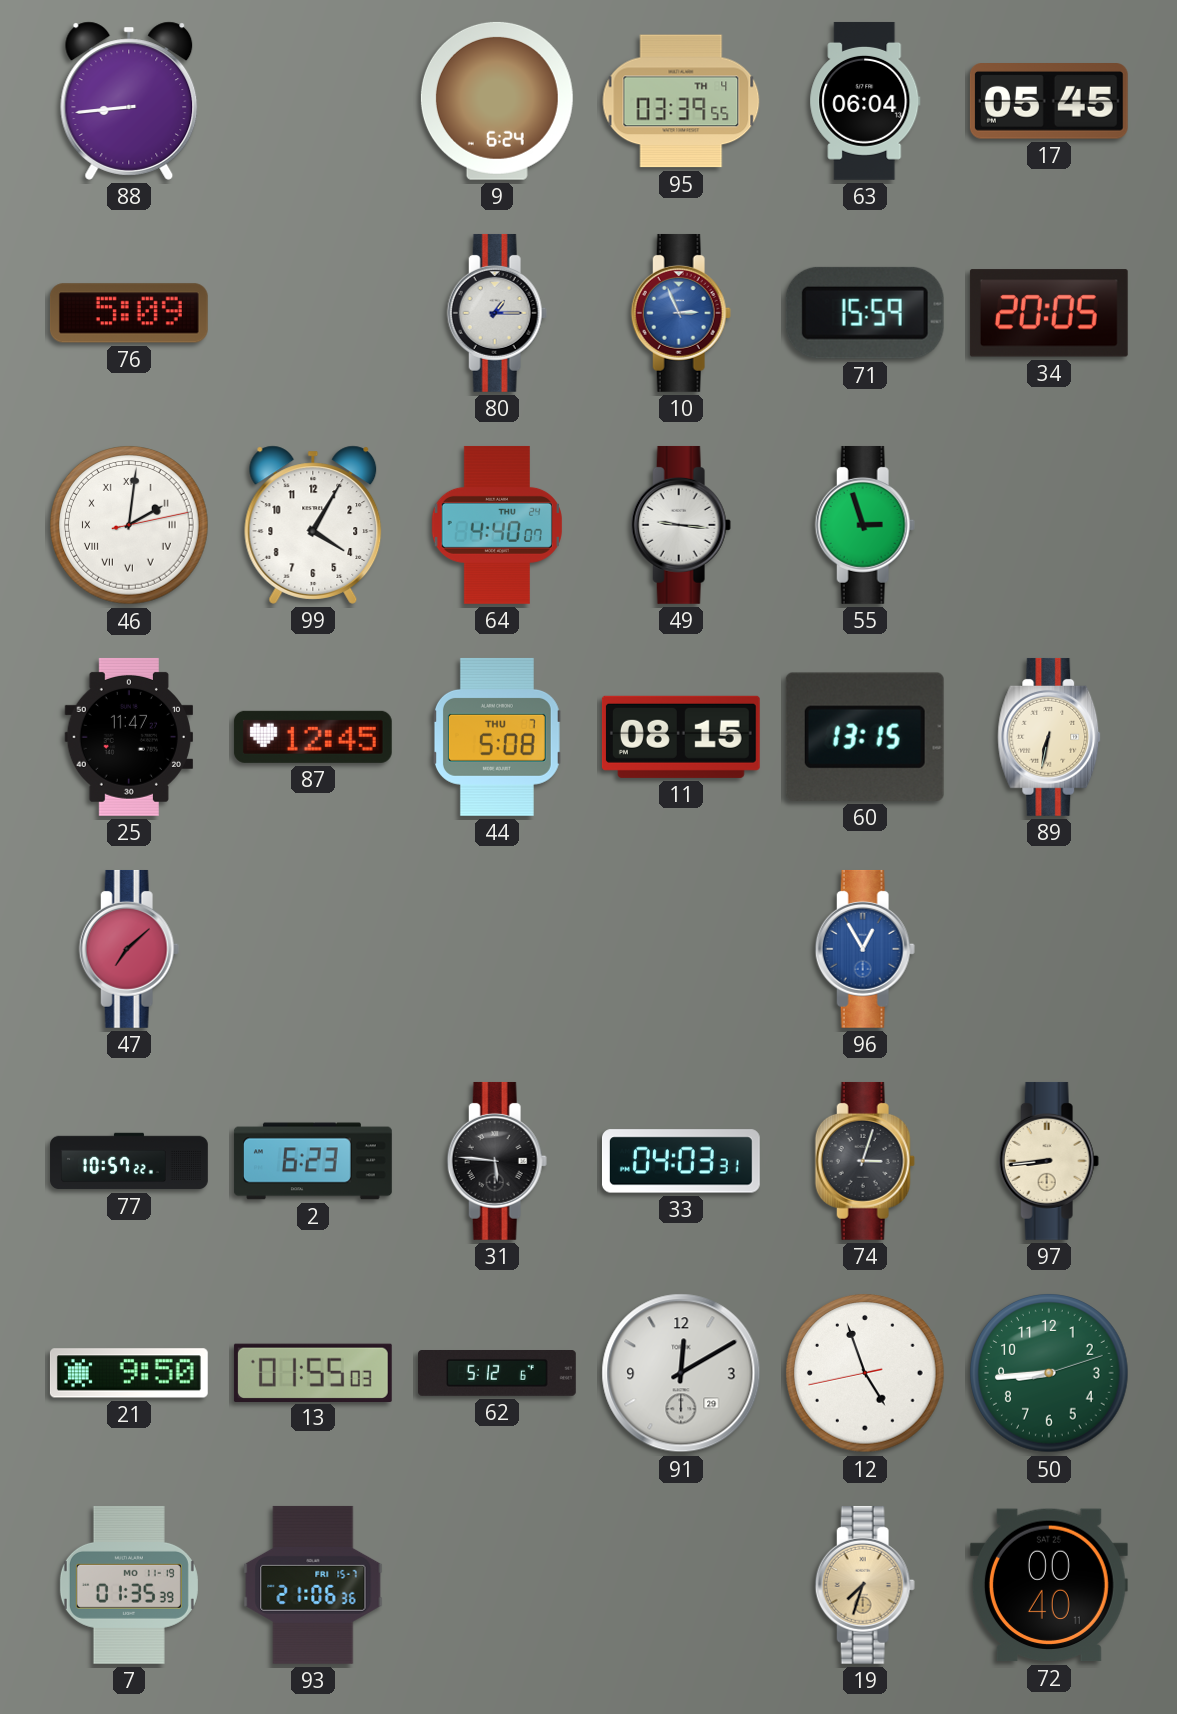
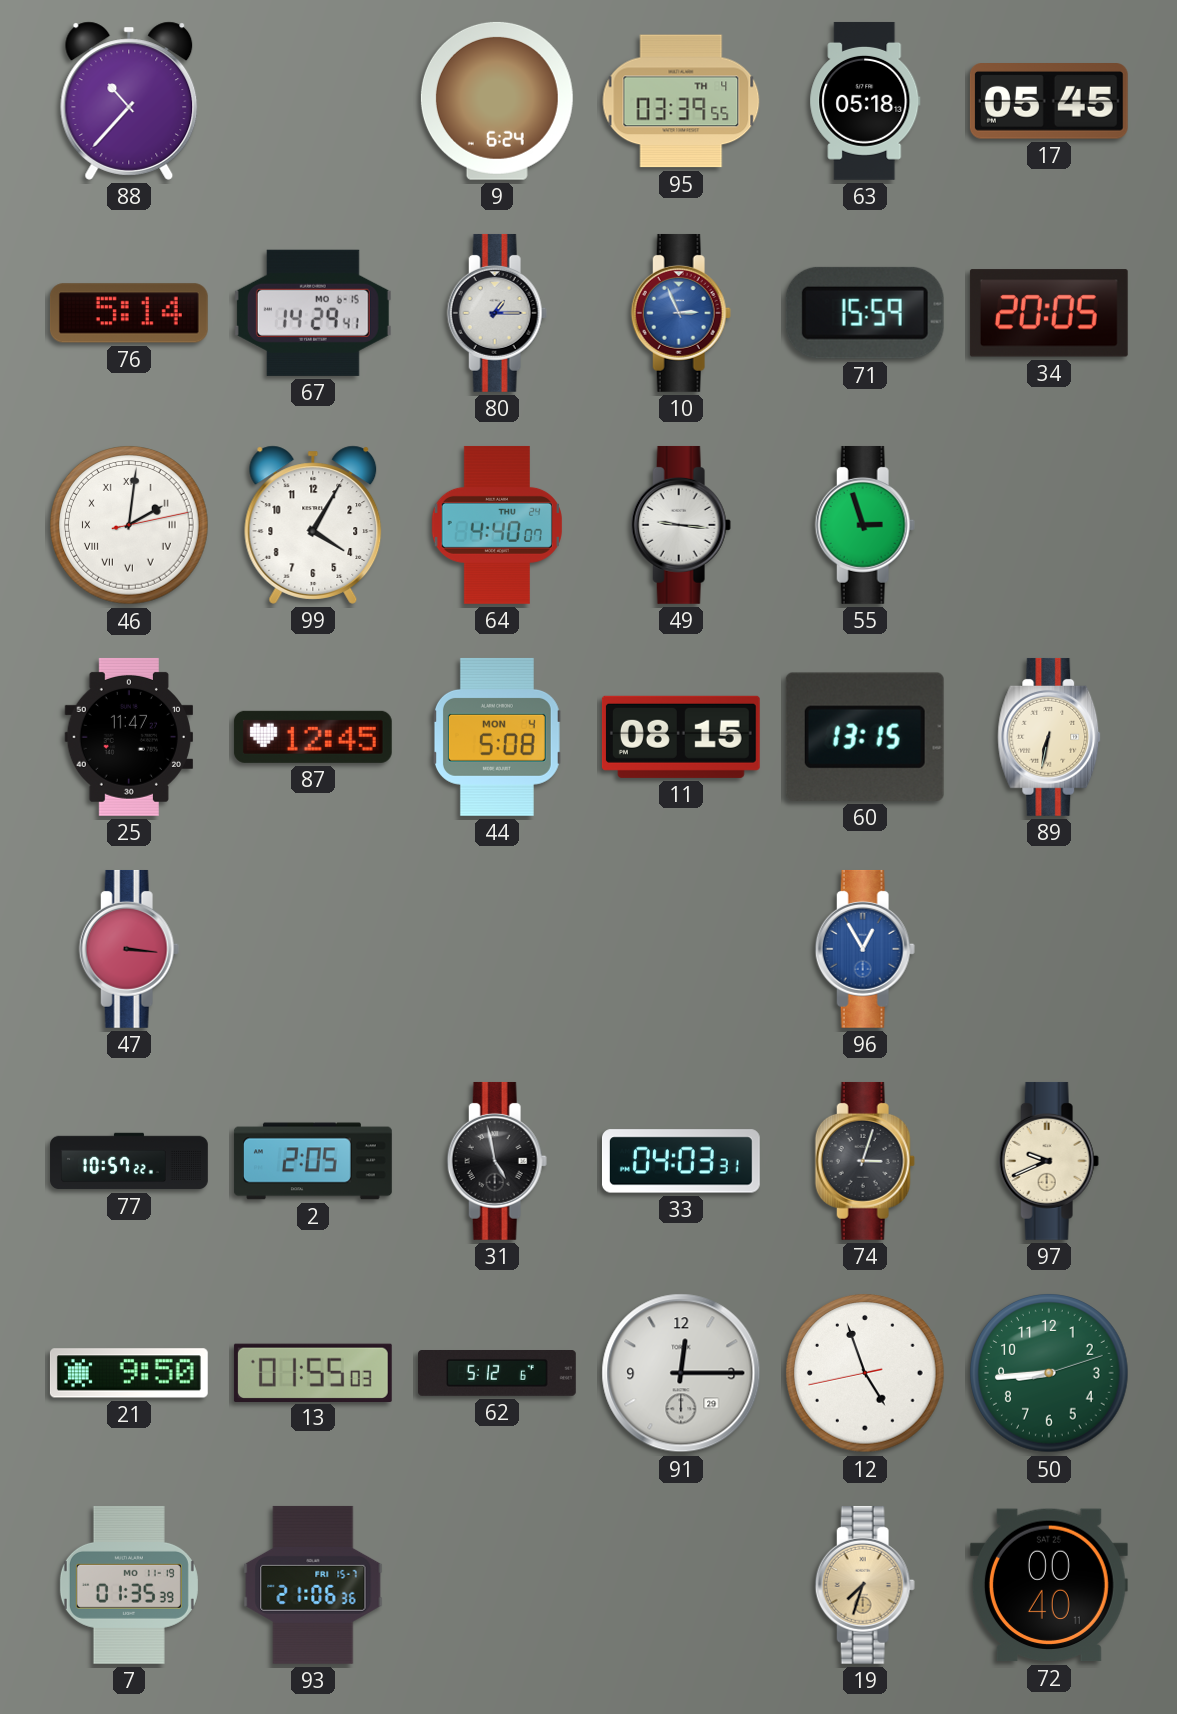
88: 8:44 -> 10:37
63: 06:04 -> 05:18
76: 5:09 -> 5:14
67: none -> 14:29
44 date: THU 7 -> MON 4
47: 7:08 -> 3:16
2: 6:23 -> 2:05
31: 5:46 -> 4:58
97: 8:44 -> 9:41
91: 12:10 -> 12:15
